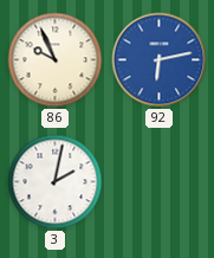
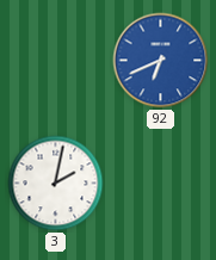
86: 9:56 -> none
92: 6:13 -> 6:41
